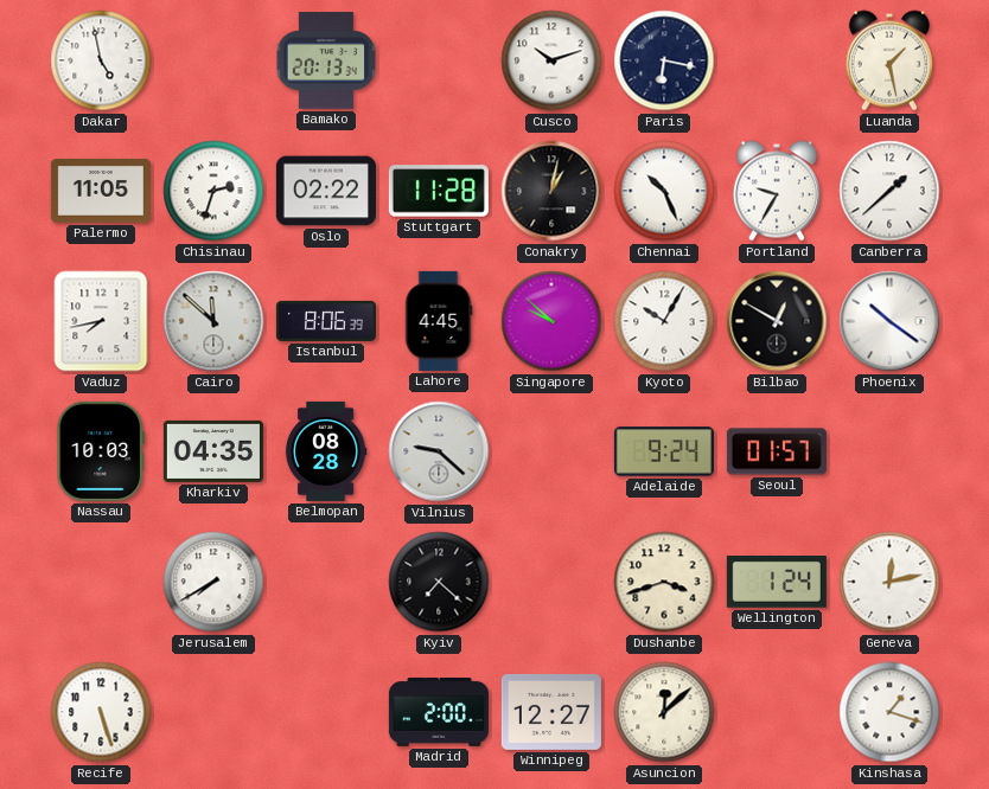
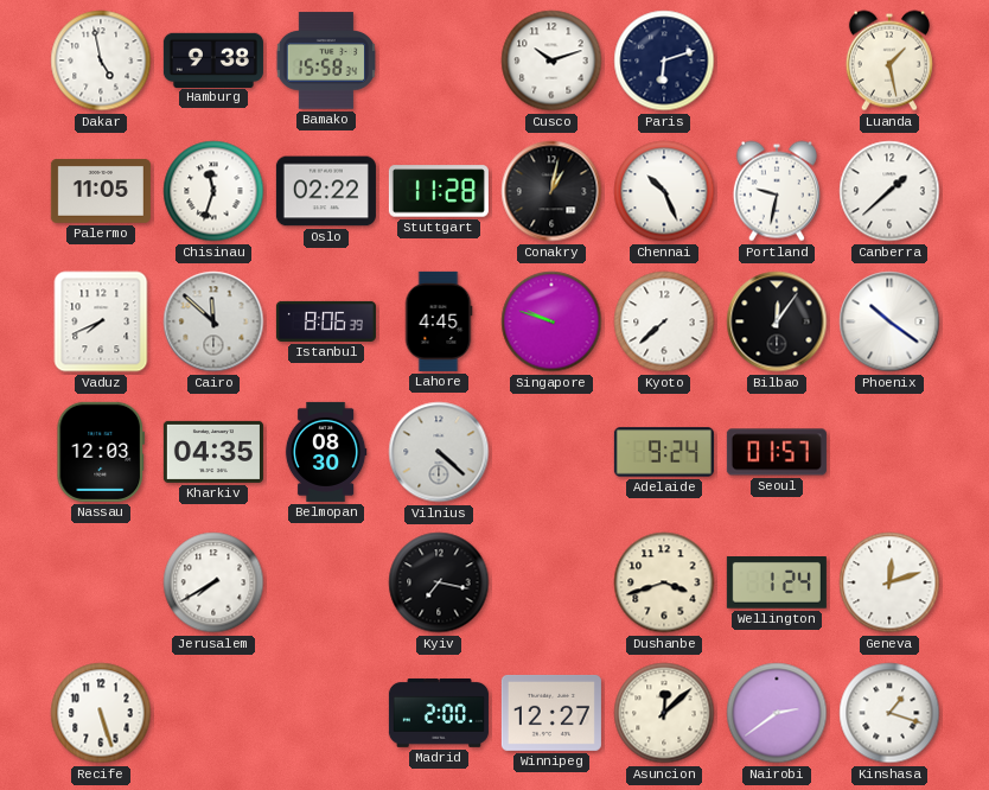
Hamburg: none -> 9:38
Bamako: 20:13 -> 15:58
Paris: 6:17 -> 6:12
Chisinau: 2:33 -> 11:33
Portland: 9:35 -> 9:32
Vaduz: 7:43 -> 7:41
Singapore: 9:52 -> 9:48
Kyoto: 10:05 -> 7:38
Bilbao: 12:50 -> 12:06
Nassau: 10:03 -> 12:03
Belmopan: 08:28 -> 08:30
Vilnius: 9:22 -> 4:22
Kyiv: 7:22 -> 7:17
Geneva: 12:13 -> 12:12
Nairobi: none -> 2:39
